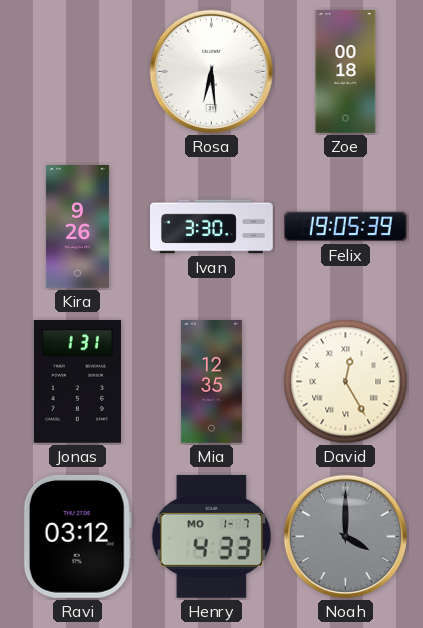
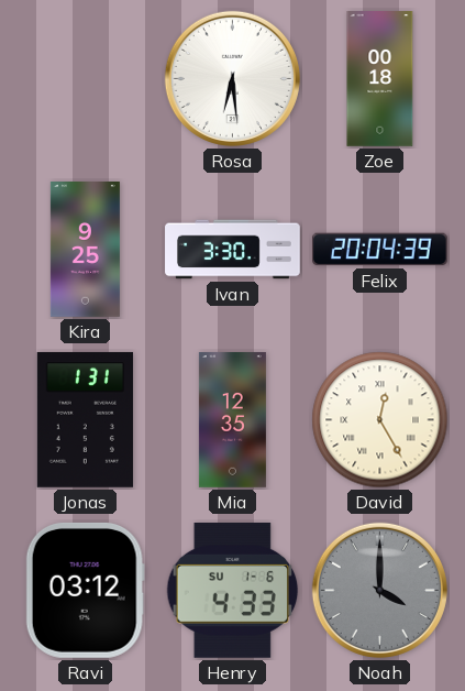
Kira: 9:26 -> 9:25
Felix: 19:05 -> 20:04
Henry date: MO 1-7 -> SU 1-6
